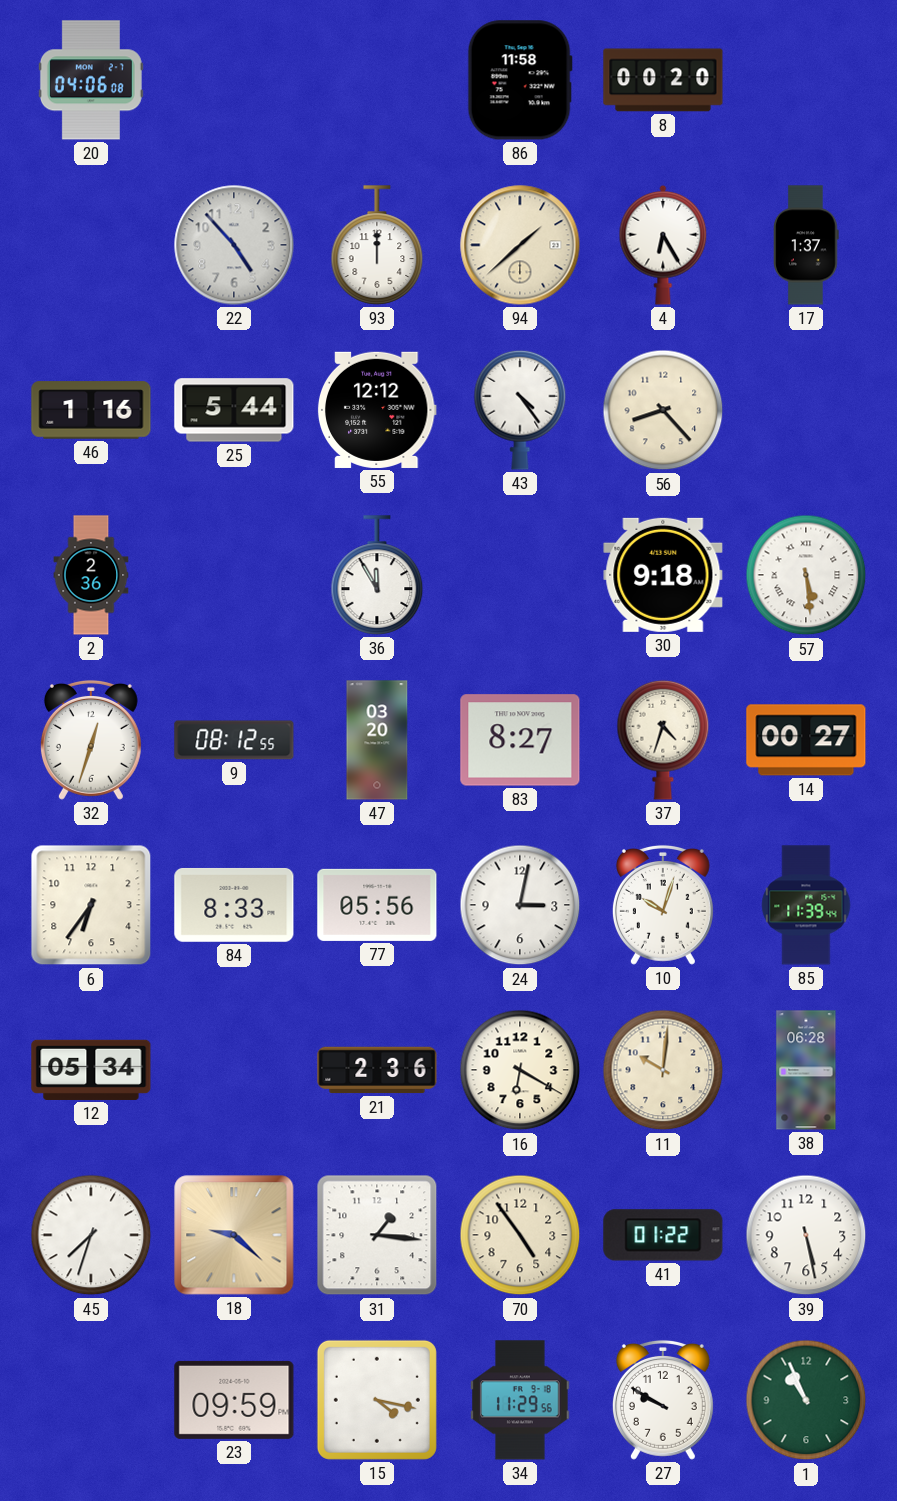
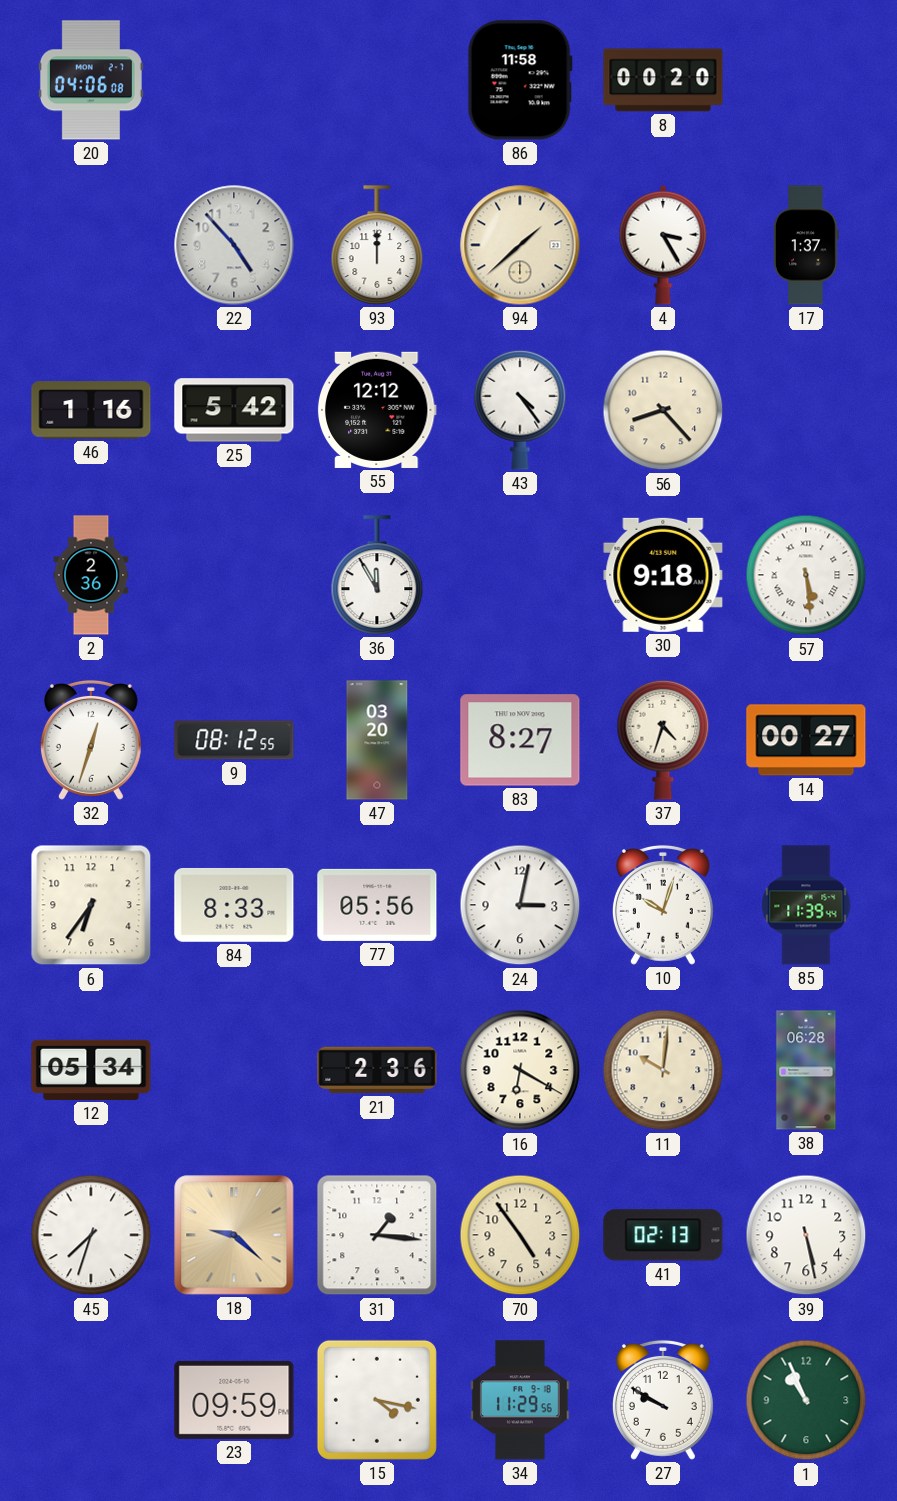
4: 6:25 -> 3:25
25: 5:44 -> 5:42
41: 01:22 -> 02:13
